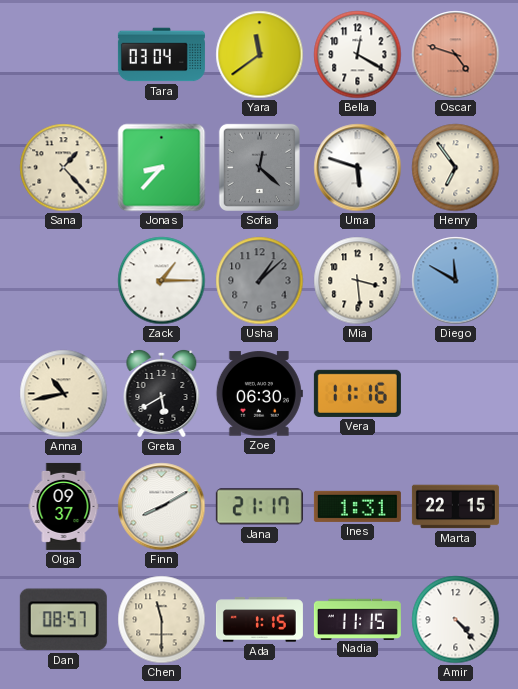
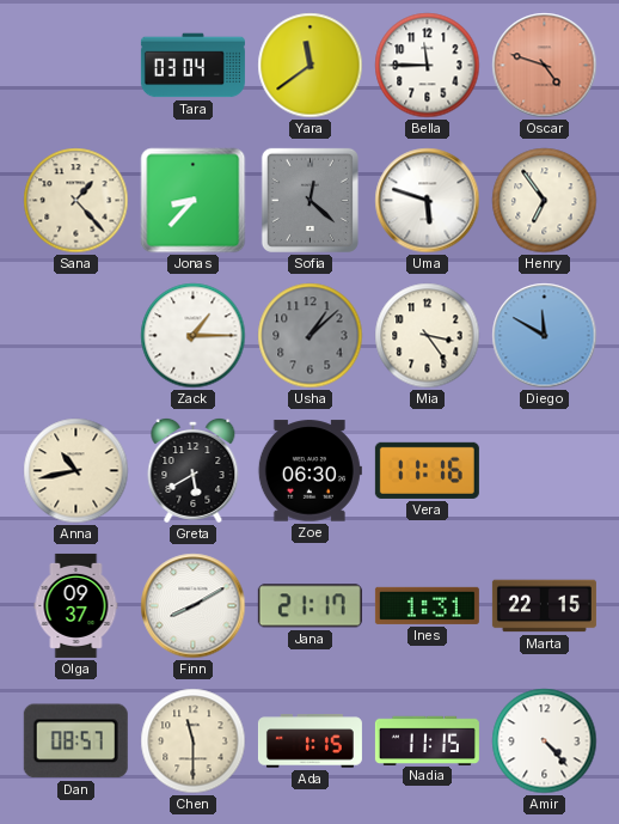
Bella: 12:20 -> 11:45
Mia: 3:29 -> 3:24
